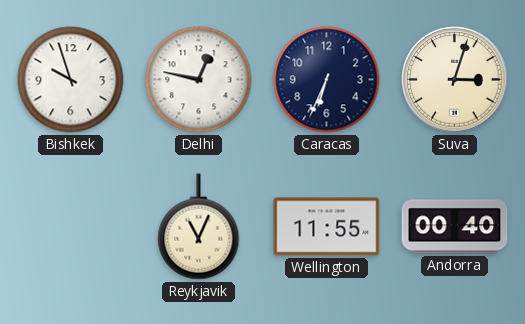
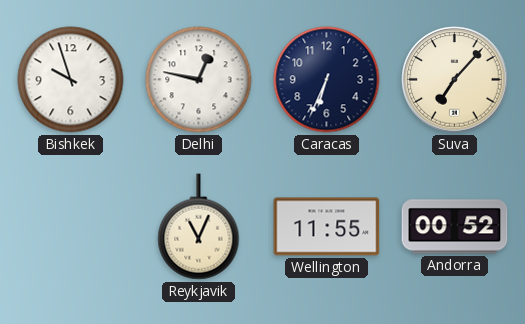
Suva: 3:03 -> 7:07
Andorra: 00:40 -> 00:52
